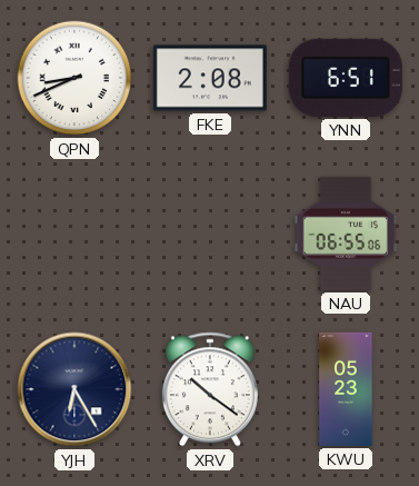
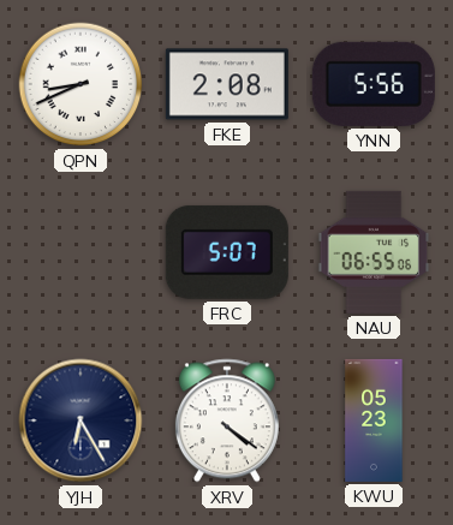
YNN: 6:51 -> 5:56
FRC: none -> 5:07
XRV: 10:21 -> 4:21
